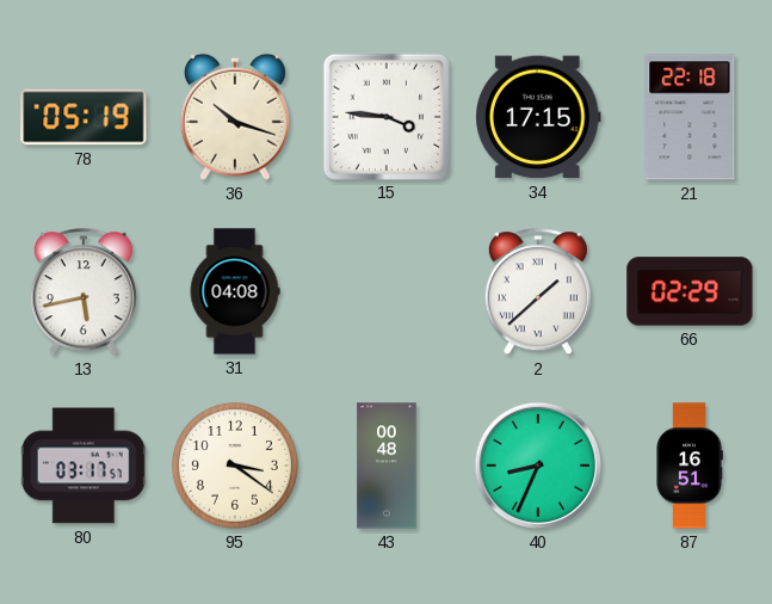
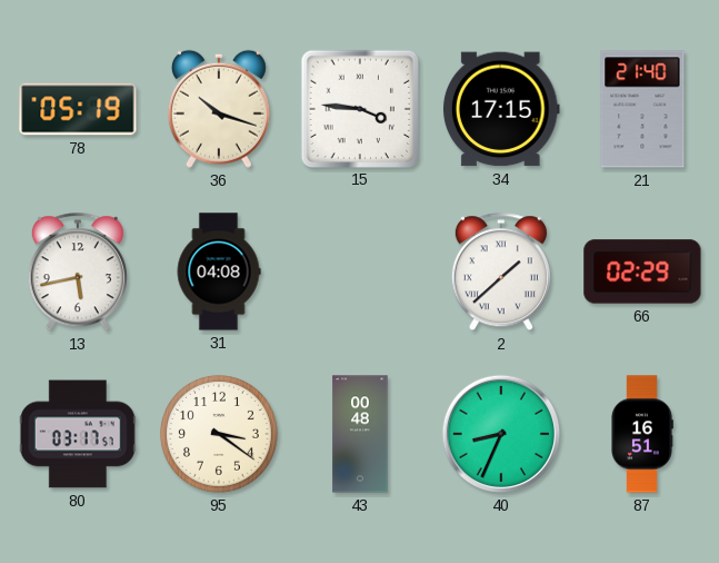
21: 22:18 -> 21:40
